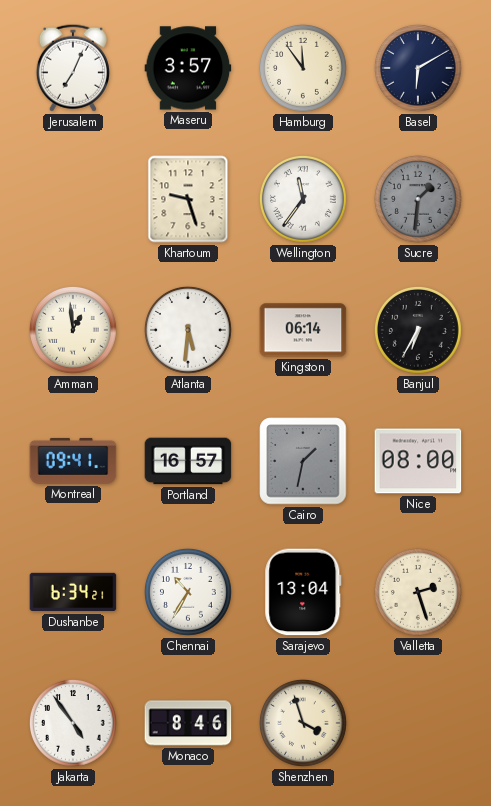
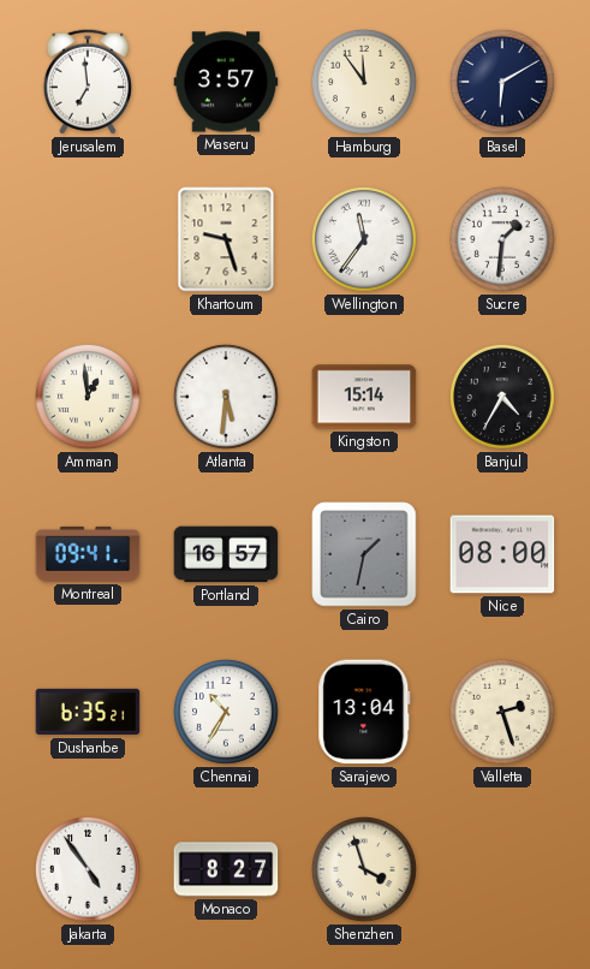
Jerusalem: 7:04 -> 6:59
Sucre dial: grey -> white
Kingston: 06:14 -> 15:14
Banjul: 6:35 -> 4:35
Dushanbe: 6:34 -> 6:35
Monaco: 8:46 -> 8:27
